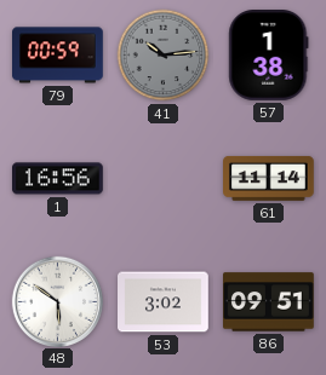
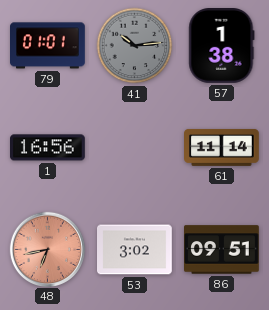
79: 00:59 -> 01:01
48: 5:51 -> 6:43
48 dial: white -> salmon
